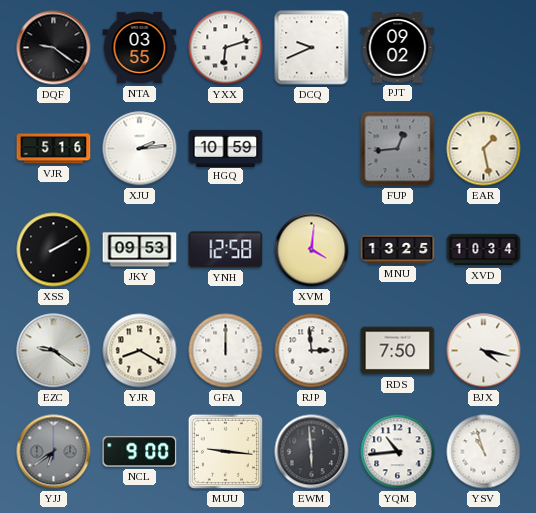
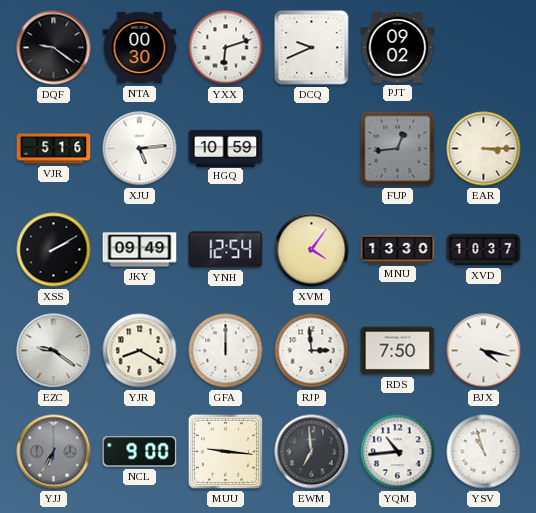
NTA: 03:55 -> 00:30
XJU: 2:14 -> 5:14
EAR: 1:28 -> 3:15
JKY: 09:53 -> 09:49
YNH: 12:58 -> 12:54
XVM: 4:01 -> 4:06
MNU: 13:25 -> 13:30
XVD: 10:34 -> 10:37
YJJ: 6:39 -> 6:35
EWM: 5:59 -> 6:59
